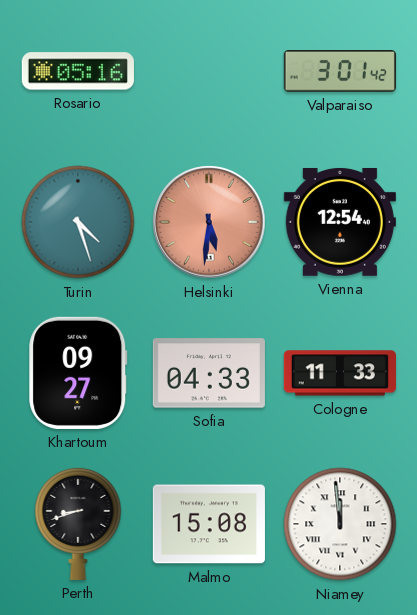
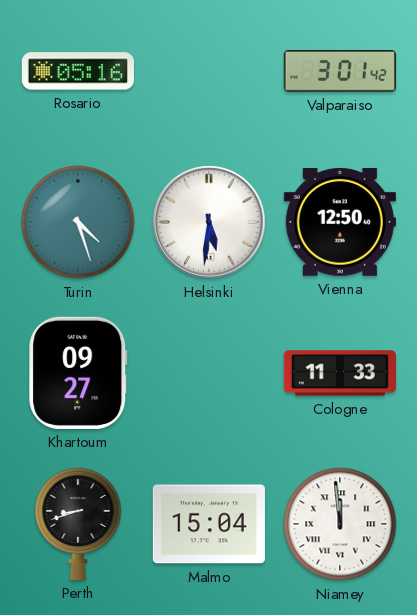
Helsinki dial: salmon -> white
Vienna: 12:54 -> 12:50
Sofia: 04:33 -> none
Malmo: 15:08 -> 15:04
